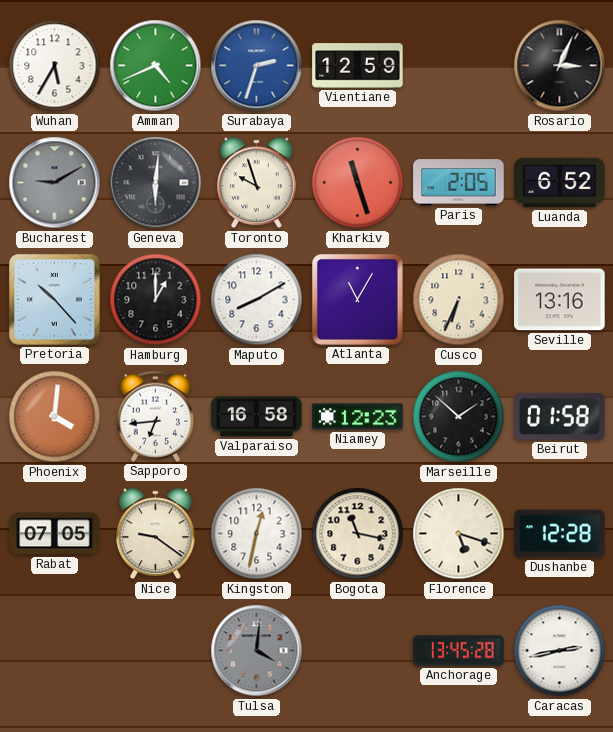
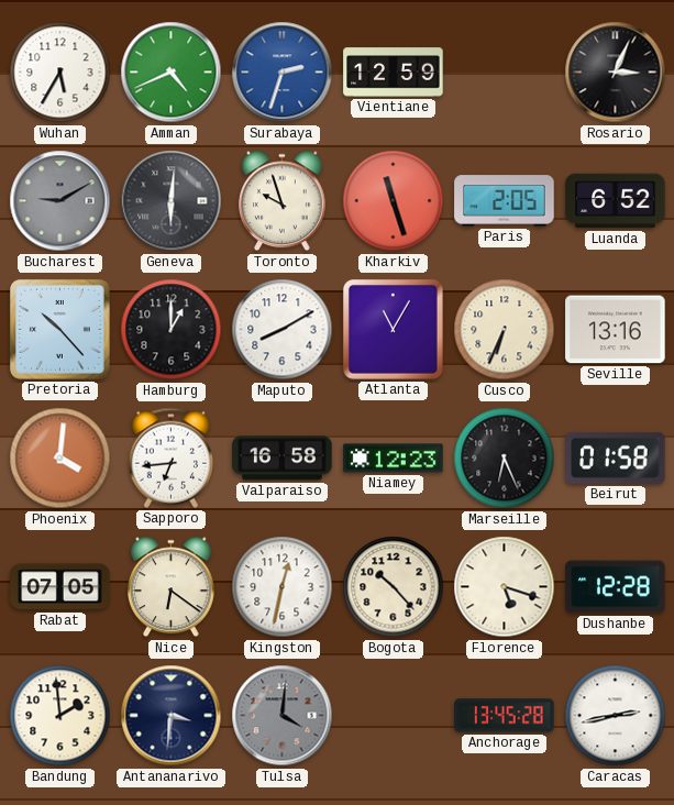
Marseille: 1:52 -> 6:26
Nice: 9:21 -> 6:21
Bogota: 11:17 -> 10:23
Bandung: none -> 1:59
Antananarivo: none -> 3:31
